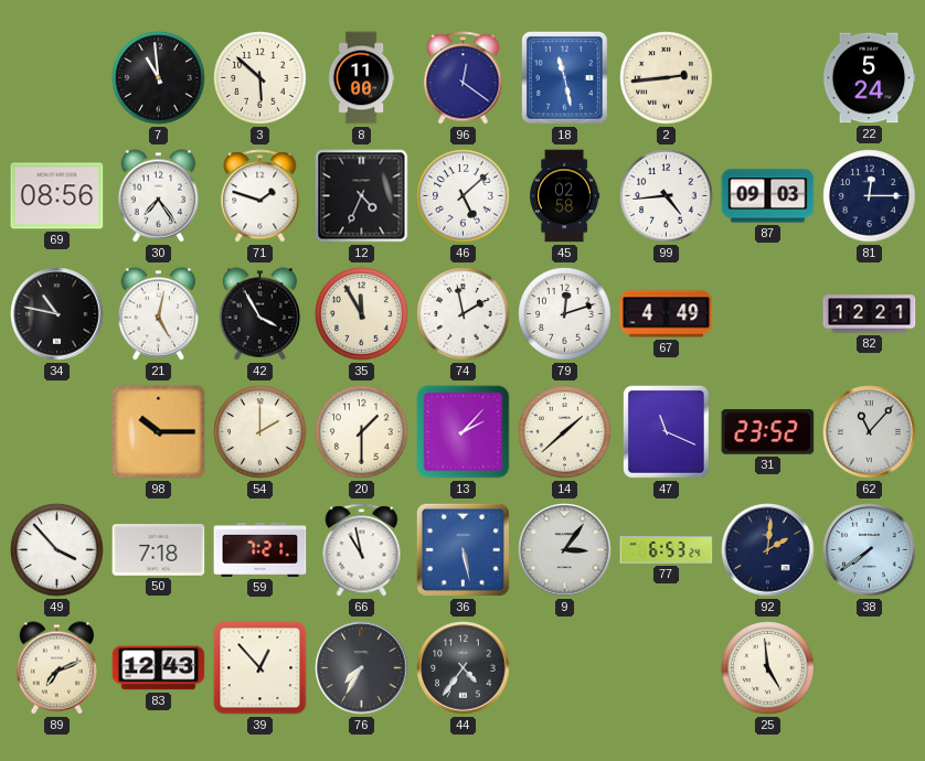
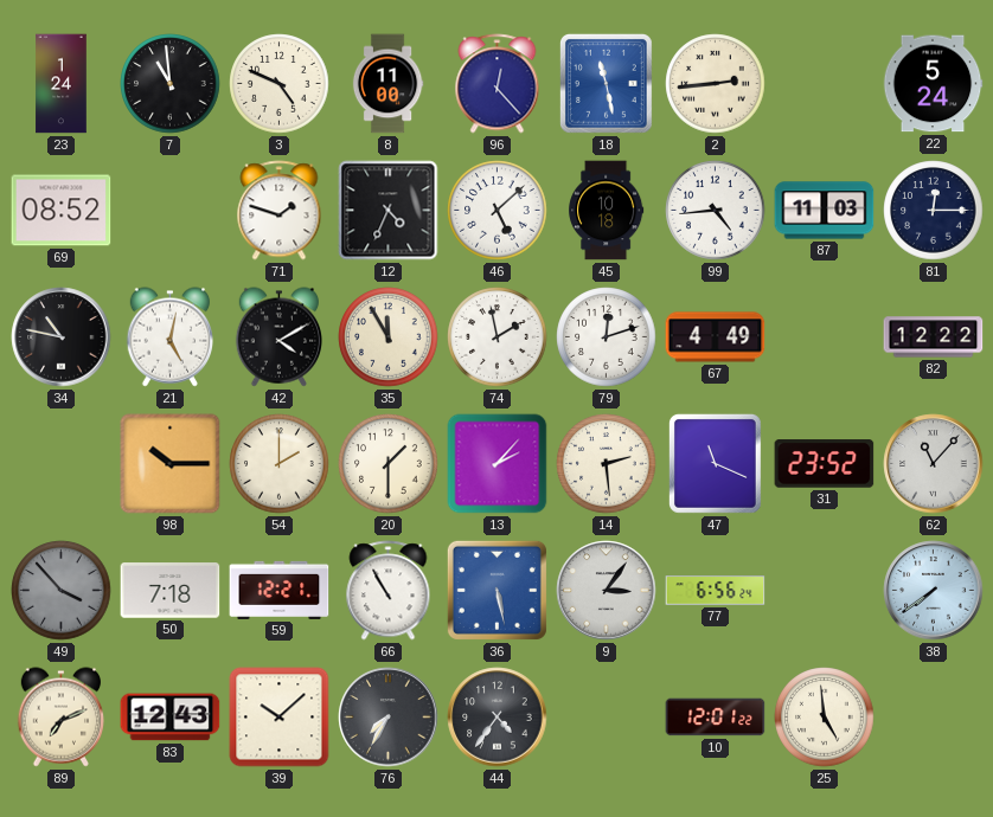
23: none -> 1:24
3: 5:52 -> 4:49
96: 12:21 -> 12:23
69: 08:56 -> 08:52
30: 7:24 -> none
45: 02:58 -> 10:18
87: 09:03 -> 11:03
42: 3:55 -> 4:10
82: 12:21 -> 12:22
14: 1:38 -> 2:29
49 dial: white -> grey
59: 7:21 -> 12:21
66: 10:58 -> 10:55
77: 6:53 -> 6:56
92: 2:01 -> none
39: 12:53 -> 10:08
10: none -> 12:01
